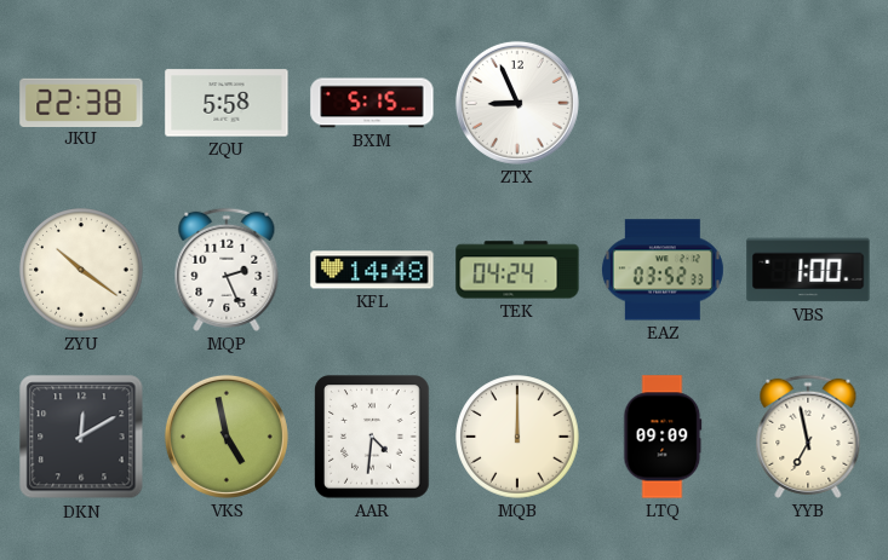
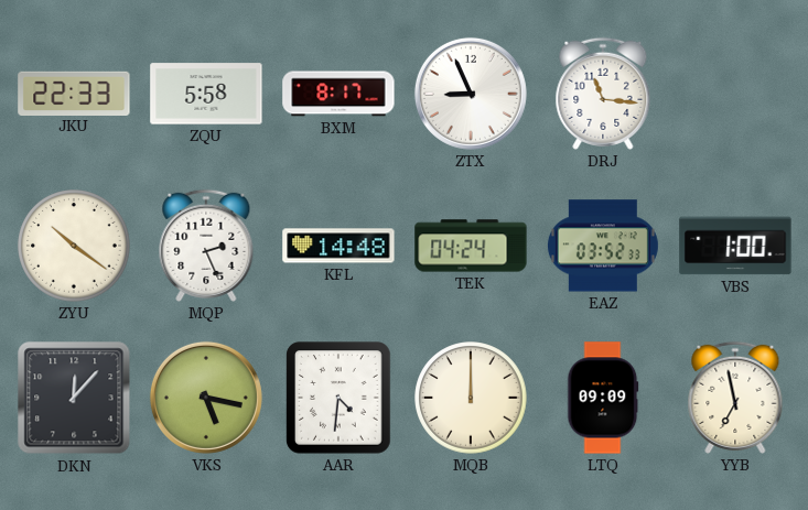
JKU: 22:38 -> 22:33
BXM: 5:15 -> 8:17
DRJ: none -> 11:16
DKN: 12:10 -> 12:07
VKS: 4:58 -> 5:17
